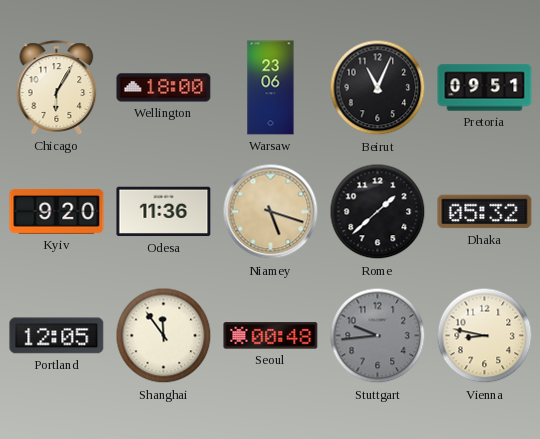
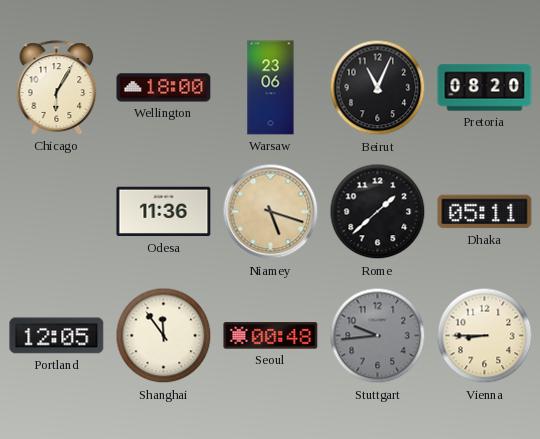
Pretoria: 09:51 -> 08:20
Kyiv: 9:20 -> none
Dhaka: 05:32 -> 05:11
Vienna: 8:47 -> 8:45
